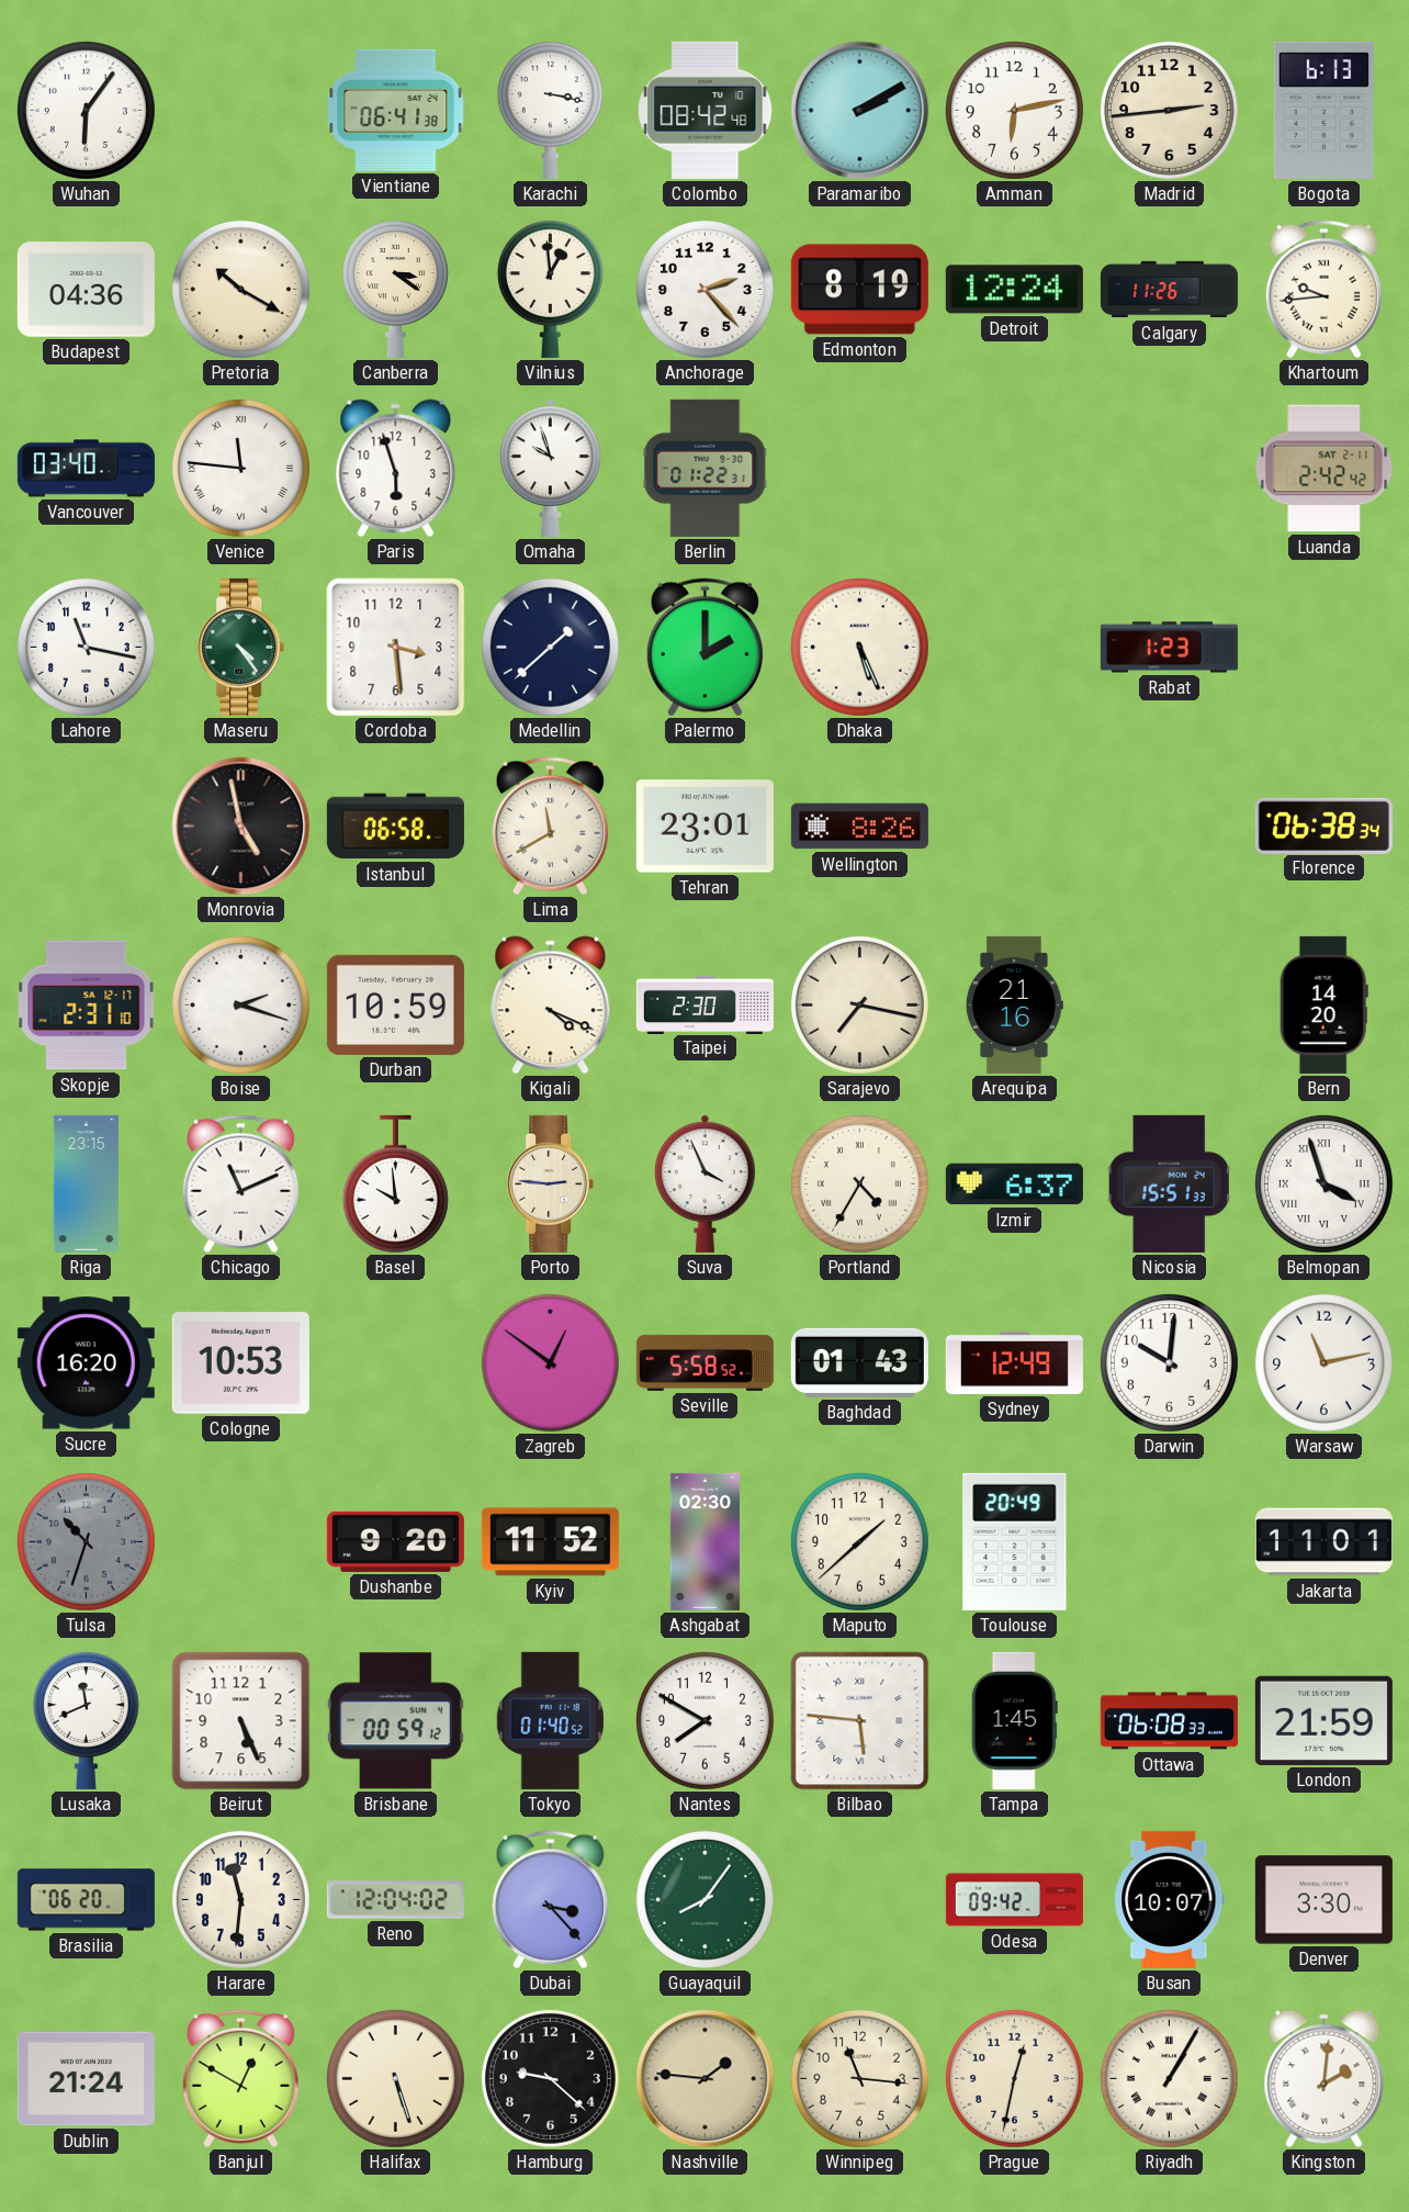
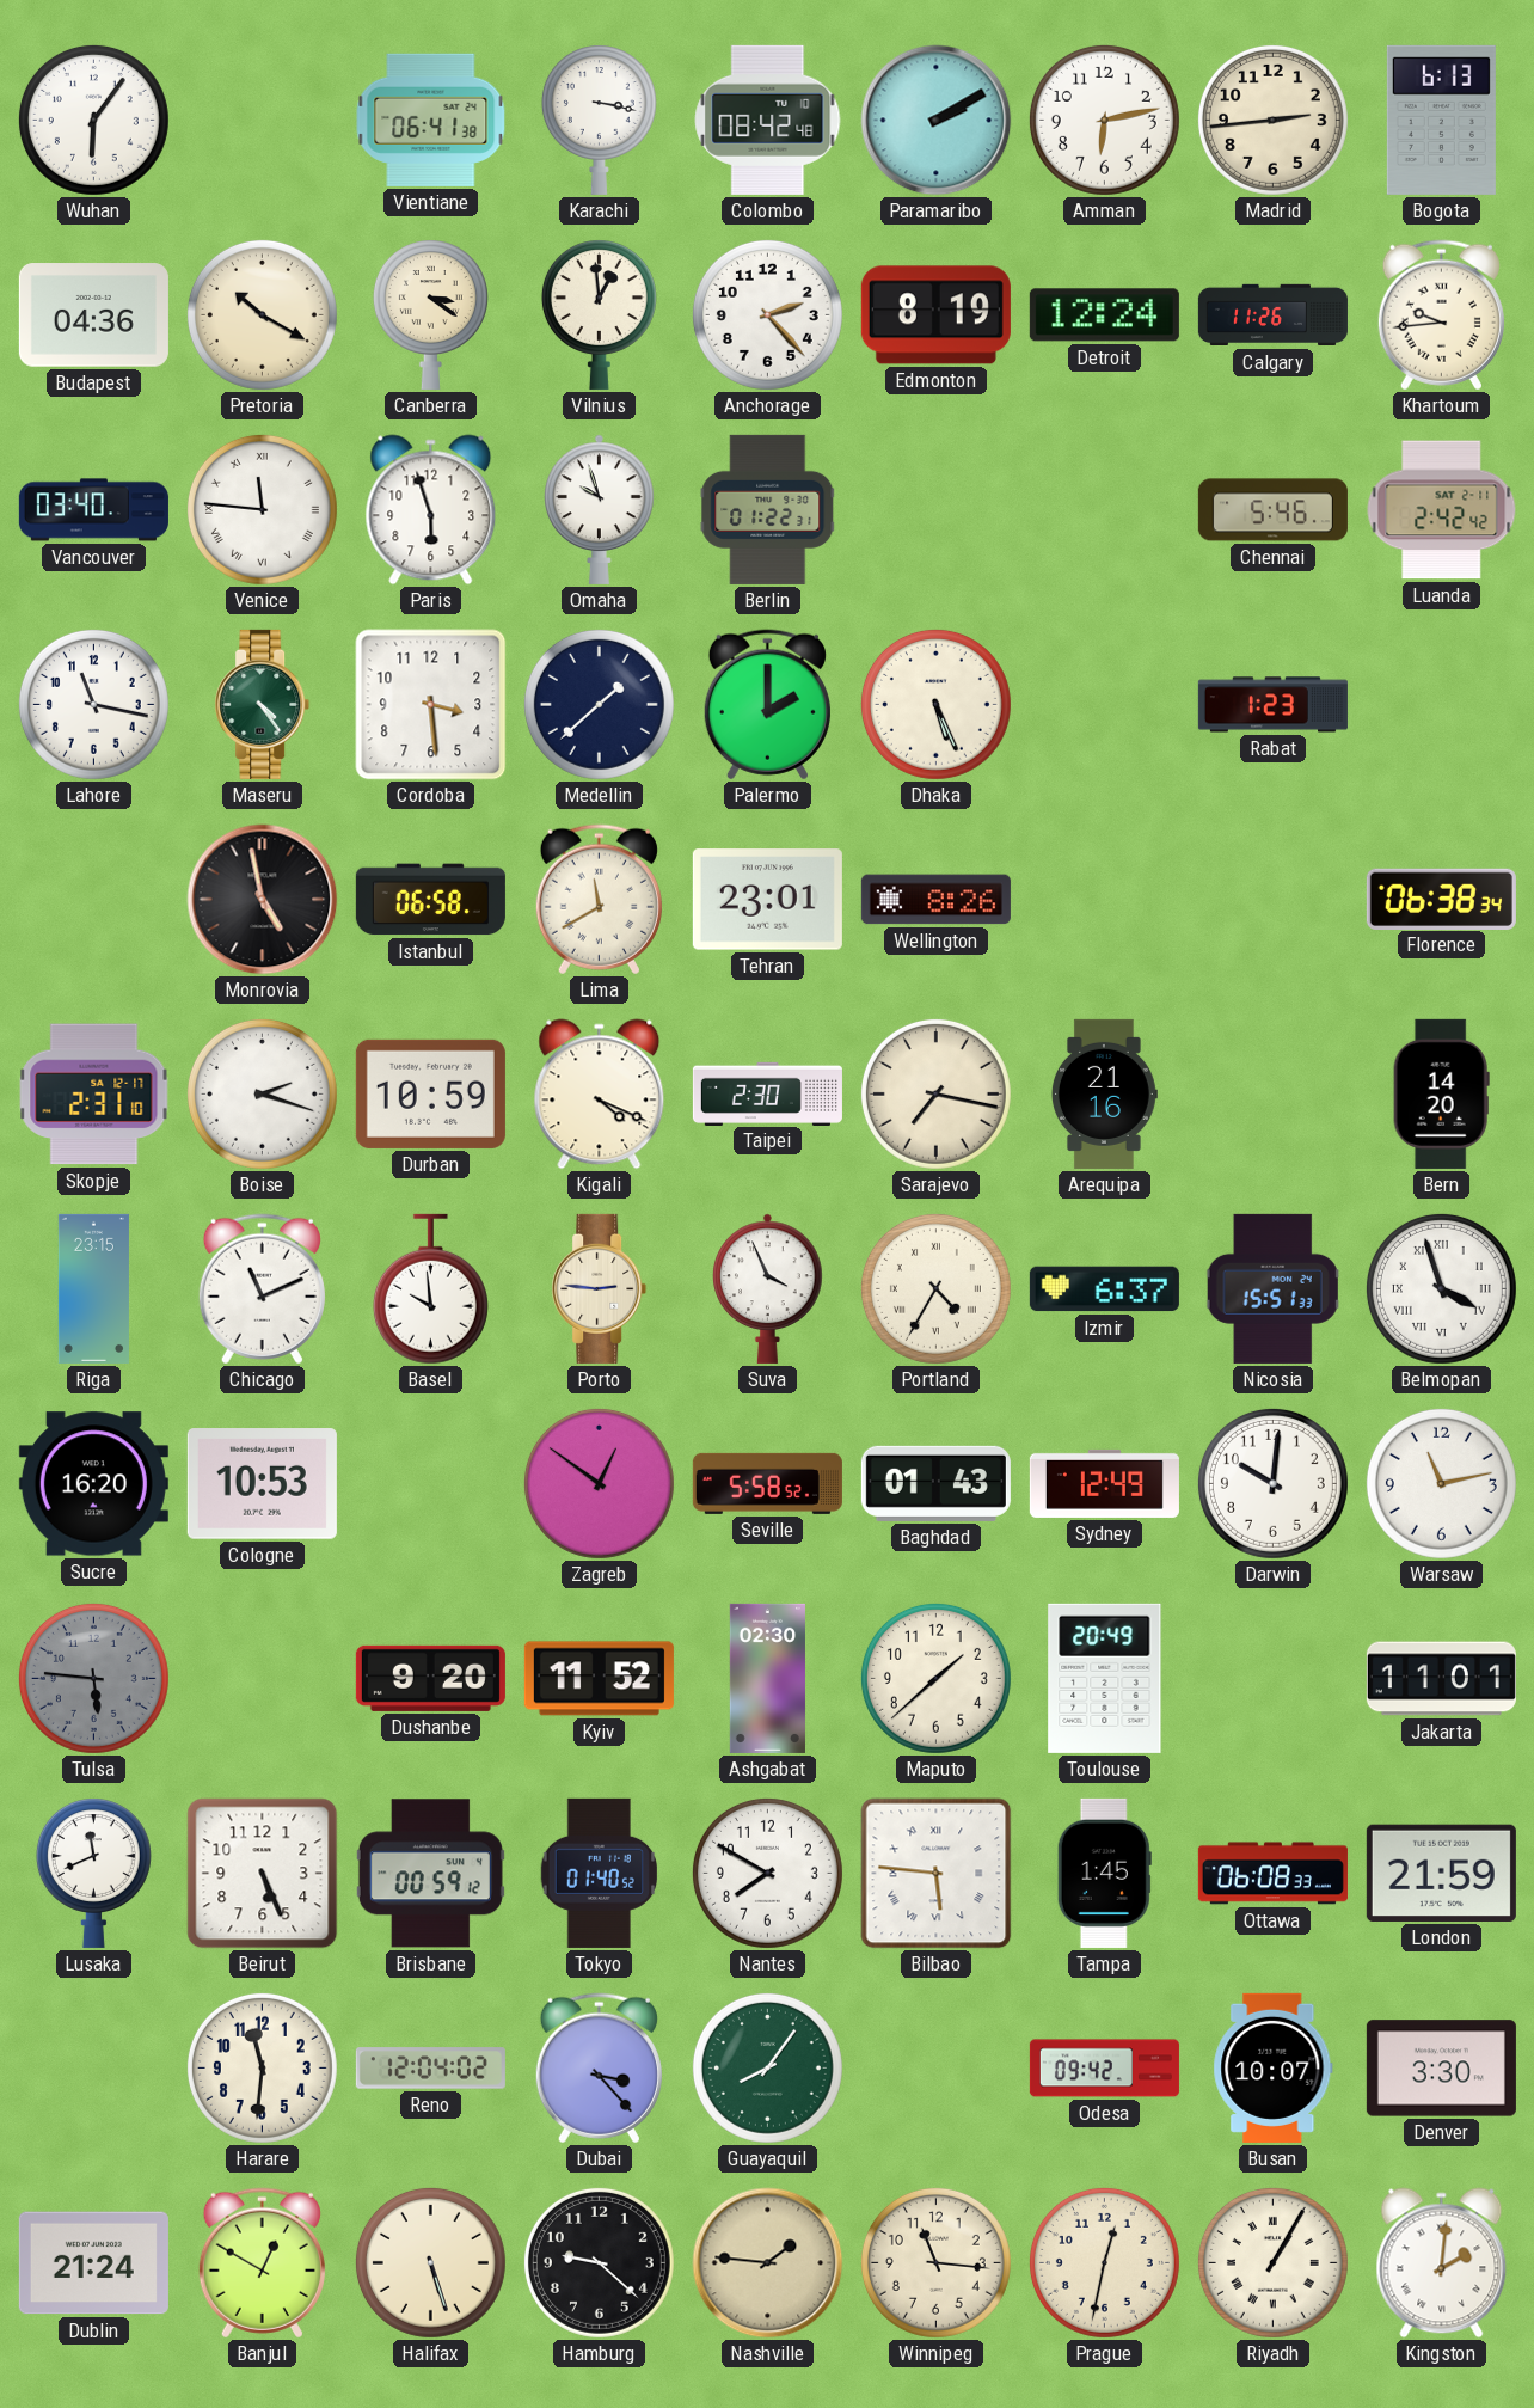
Chennai: none -> 5:46
Tulsa: 10:33 -> 5:46
Brasilia: 06:20 -> none
